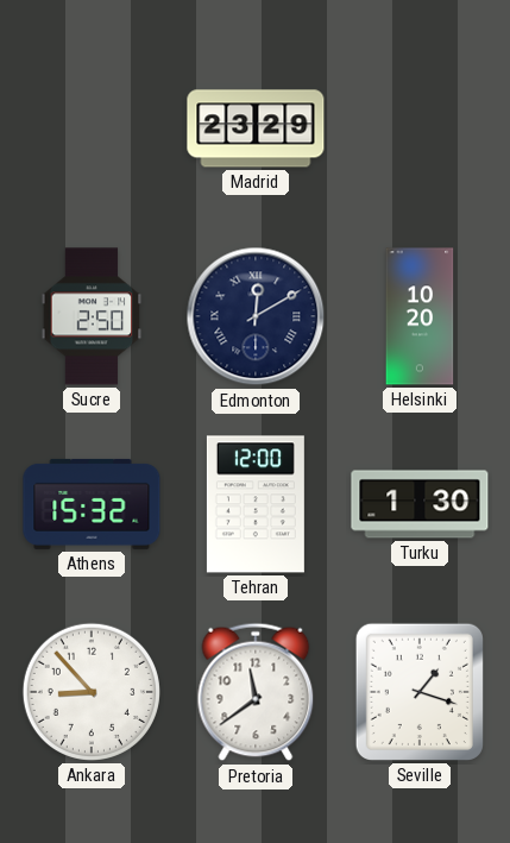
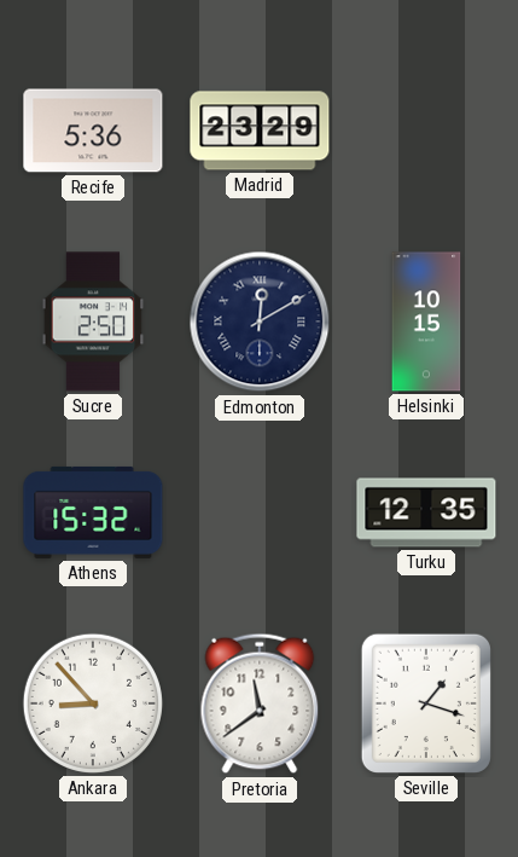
Recife: none -> 5:36
Helsinki: 10:20 -> 10:15
Tehran: 12:00 -> none
Turku: 1:30 -> 12:35
